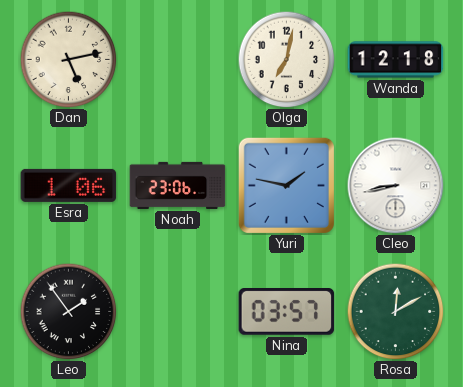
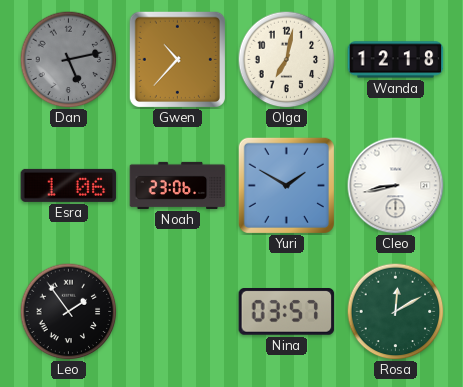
Dan dial: cream -> grey
Gwen: none -> 10:37
Yuri: 1:47 -> 1:50
